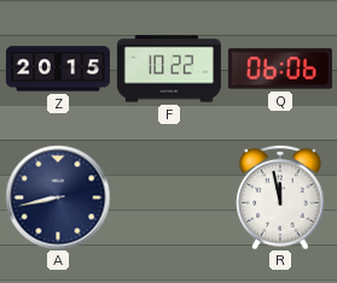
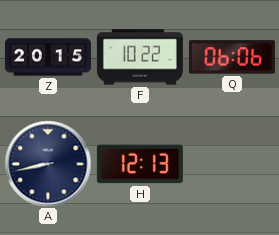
H: none -> 12:13
R: 11:58 -> none
